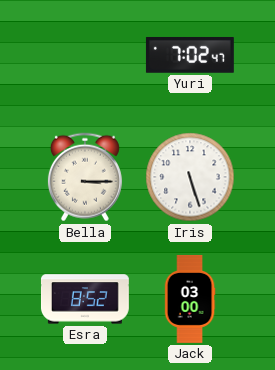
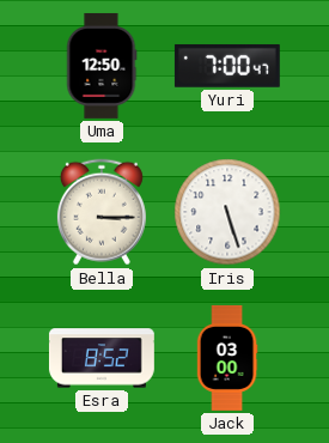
Uma: none -> 12:50
Yuri: 7:02 -> 7:00
